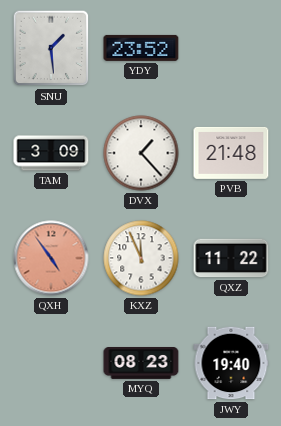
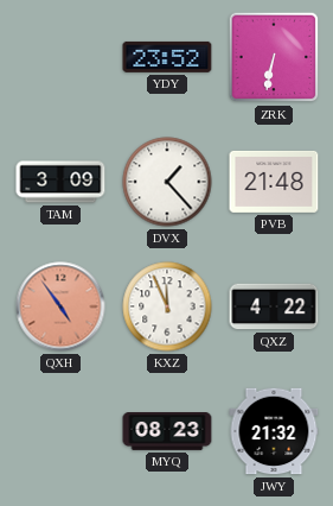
SNU: 1:29 -> none
ZRK: none -> 6:32
QXZ: 11:22 -> 4:22
JWY: 19:40 -> 21:32
